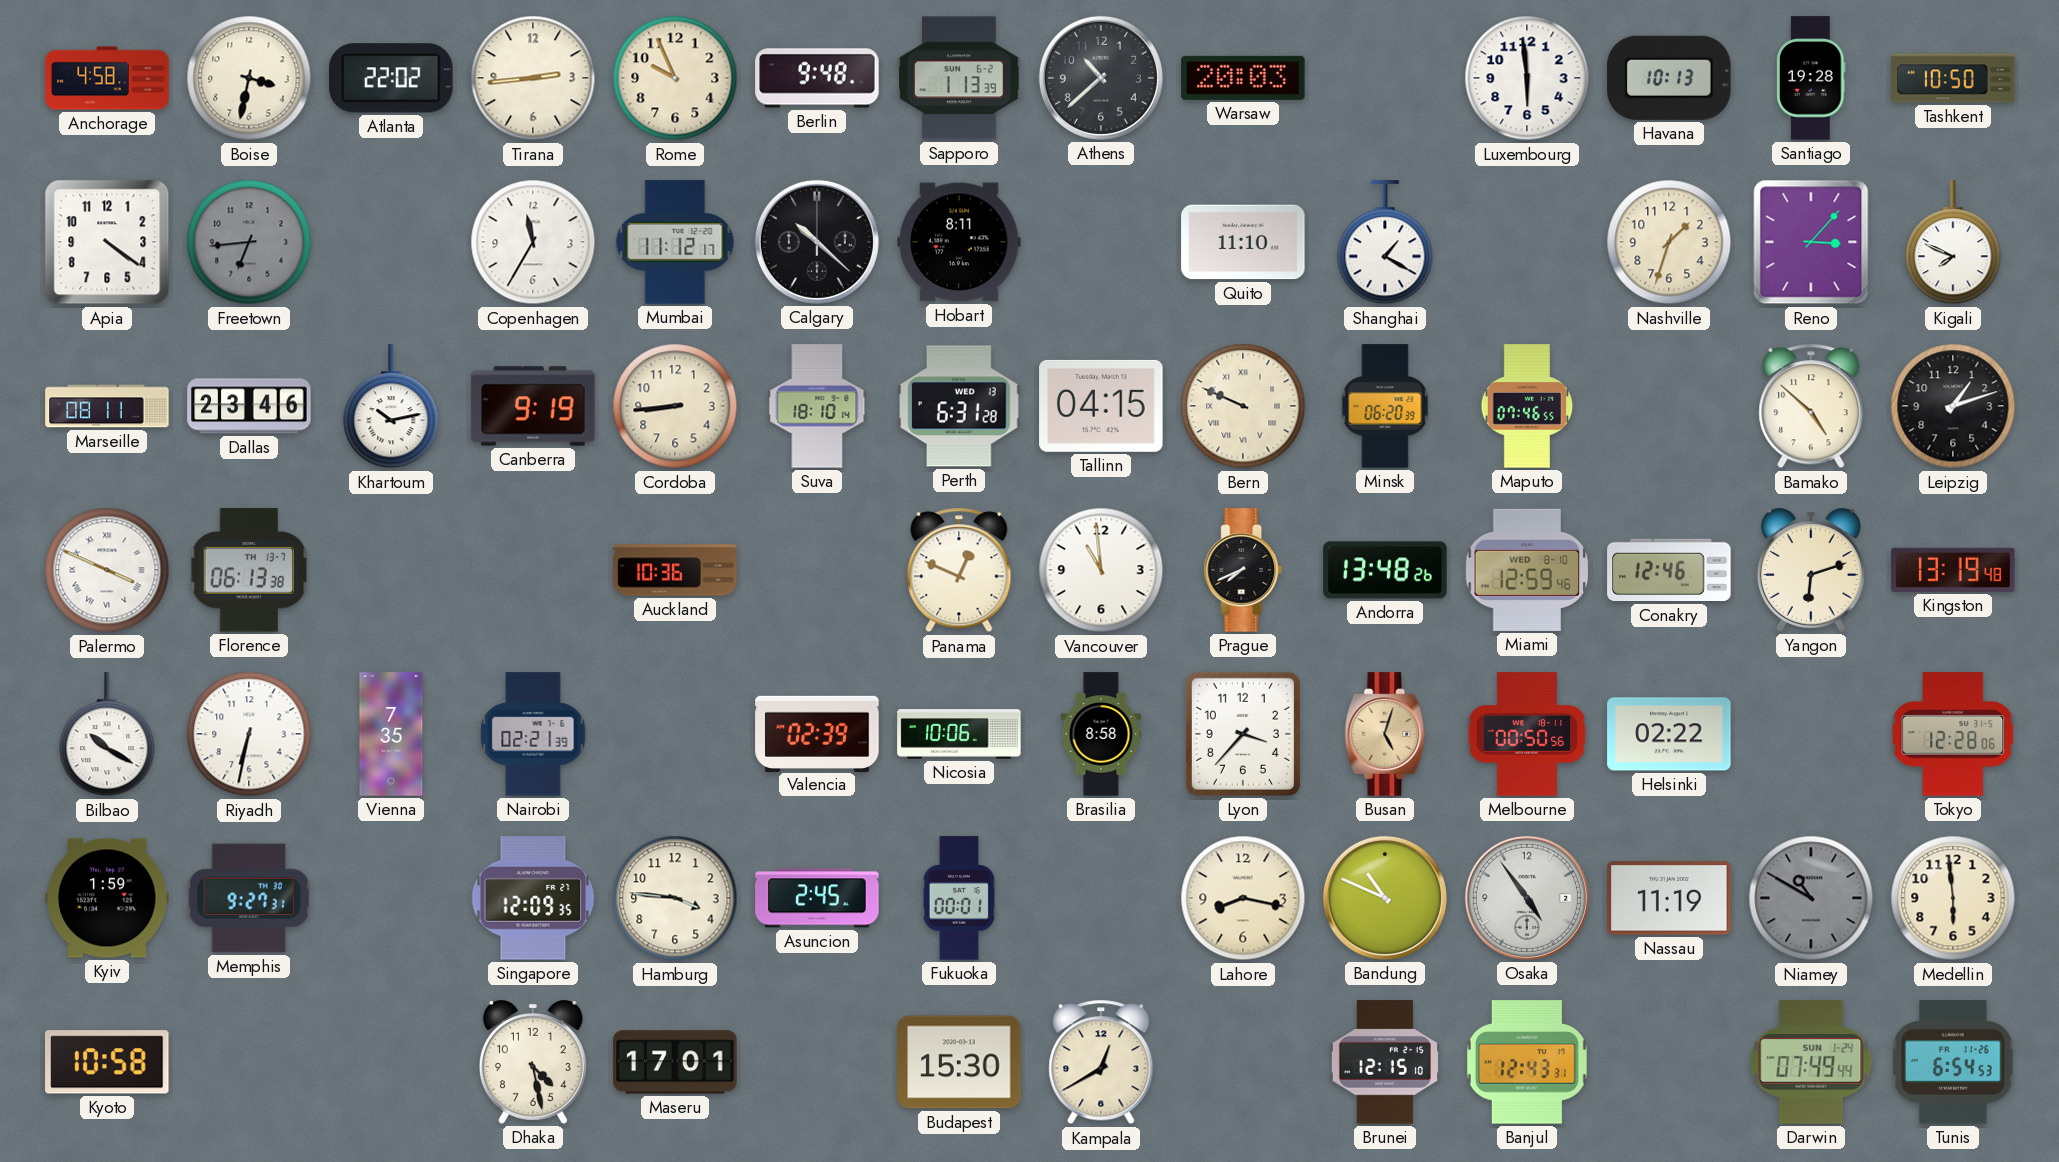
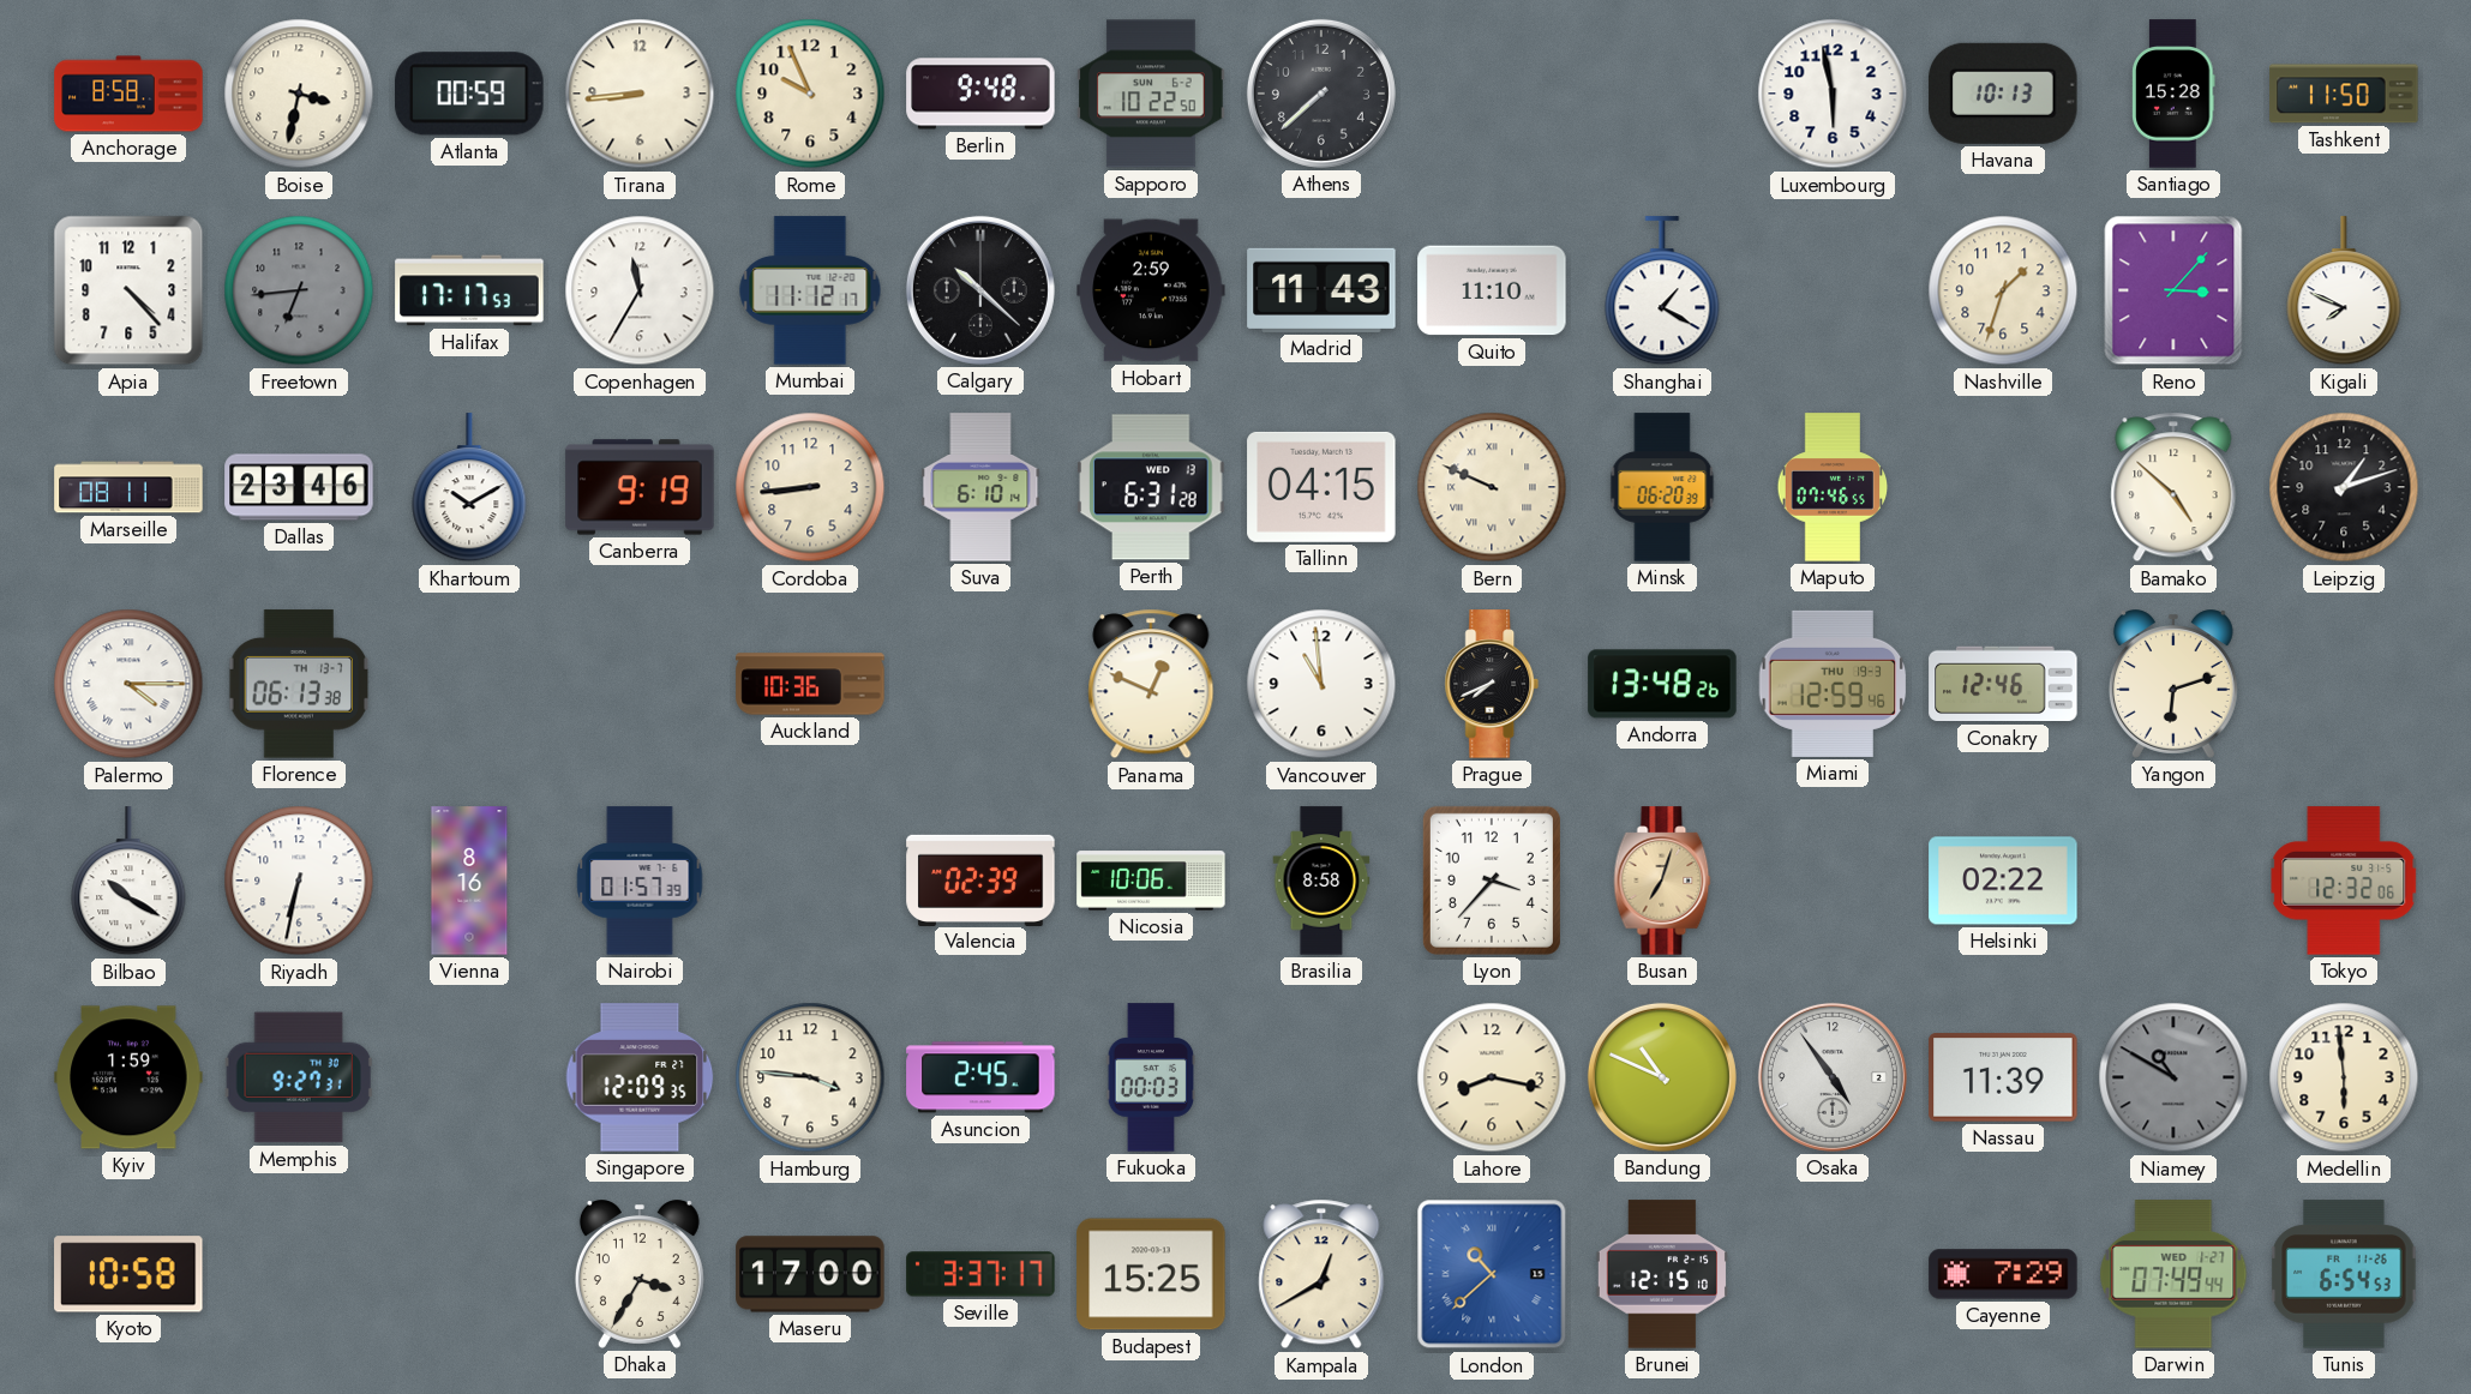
Anchorage: 4:58 -> 8:58
Atlanta: 22:02 -> 00:59
Tirana: 2:44 -> 8:44
Sapporo: 1:13 -> 10:22
Athens: 10:38 -> 7:38
Warsaw: 20:03 -> none
Luxembourg: 5:59 -> 5:58
Santiago: 19:28 -> 15:28
Tashkent: 10:50 -> 11:50
Apia: 4:21 -> 4:23
Halifax: none -> 17:17
Hobart: 8:11 -> 2:59
Madrid: none -> 11:43
Khartoum: 10:13 -> 10:10
Suva: 18:10 -> 6:10
Palermo: 3:49 -> 4:15
Miami date: WED 8-10 -> THU 19-3
Kingston: 13:19 -> none
Vienna: 7:35 -> 8:16
Nairobi: 02:21 -> 01:57
Busan: 5:03 -> 7:03
Melbourne: 00:50 -> none
Tokyo: 12:28 -> 12:32
Fukuoka: 00:01 -> 00:03
Nassau: 11:19 -> 11:39
Dhaka: 4:28 -> 3:35
Maseru: 17:01 -> 17:00
Seville: none -> 3:37
Budapest: 15:30 -> 15:25
London: none -> 10:38
Banjul: 12:43 -> none
Cayenne: none -> 7:29
Darwin date: SUN 1-24 -> WED 1-27
